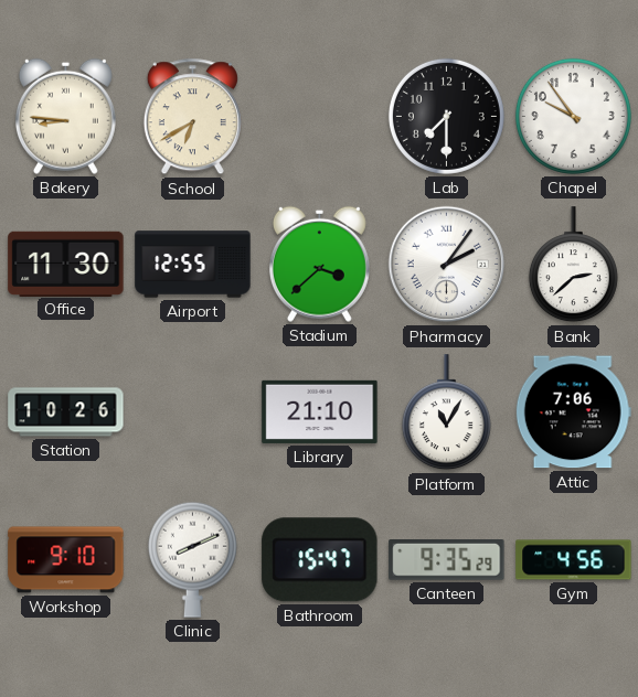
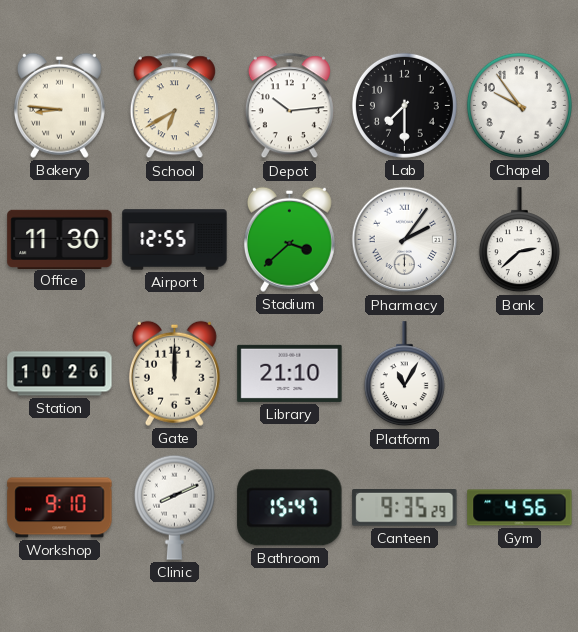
Depot: none -> 10:14
Gate: none -> 12:00
Attic: 7:06 -> none
